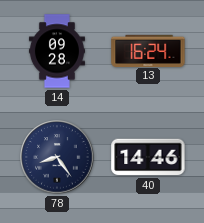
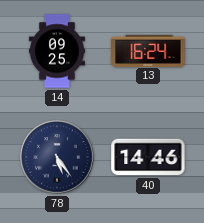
14: 09:28 -> 09:25
78: 8:24 -> 5:24
